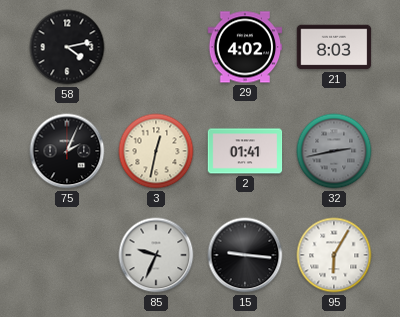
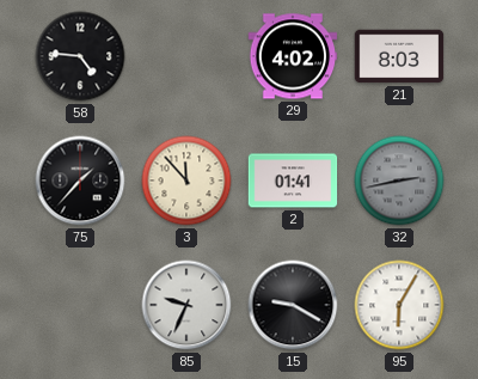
58: 4:13 -> 4:46
75: 2:04 -> 1:37
3: 12:32 -> 11:53
15: 9:16 -> 9:20
